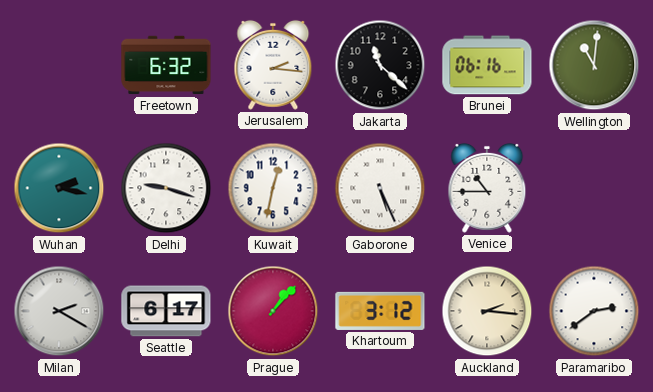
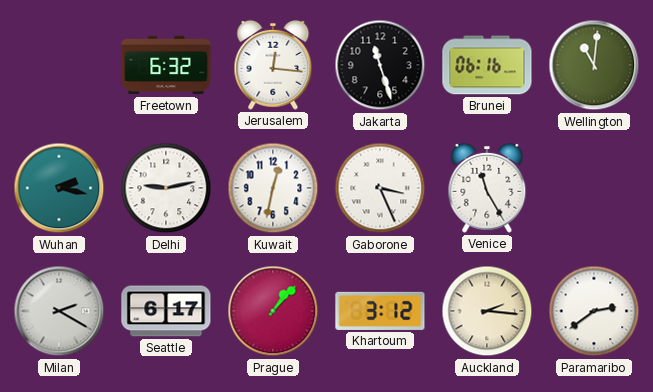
Jerusalem: 2:16 -> 12:16
Jakarta: 11:22 -> 11:27
Delhi: 9:18 -> 9:13
Gaborone: 5:26 -> 3:26
Venice: 10:45 -> 11:25
